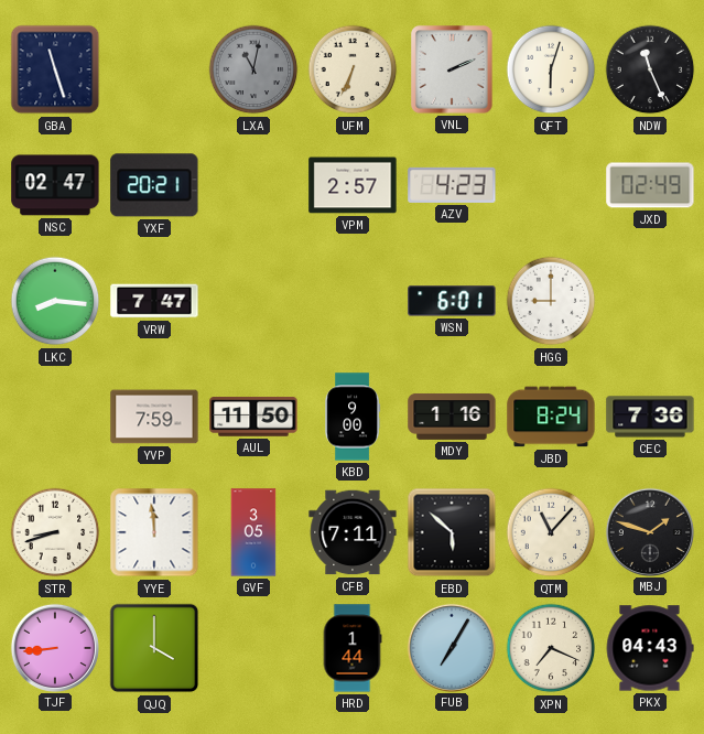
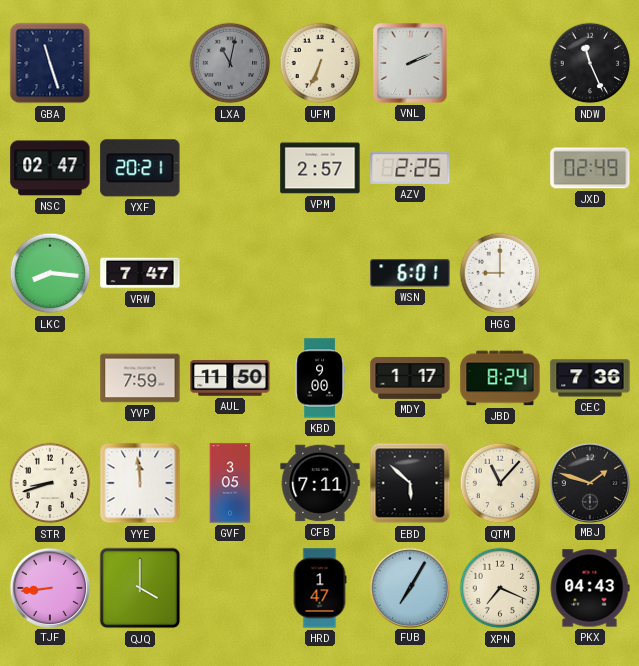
QFT: 6:03 -> none
AZV: 4:23 -> 2:25
MDY: 1:16 -> 1:17
HRD: 1:44 -> 1:47
